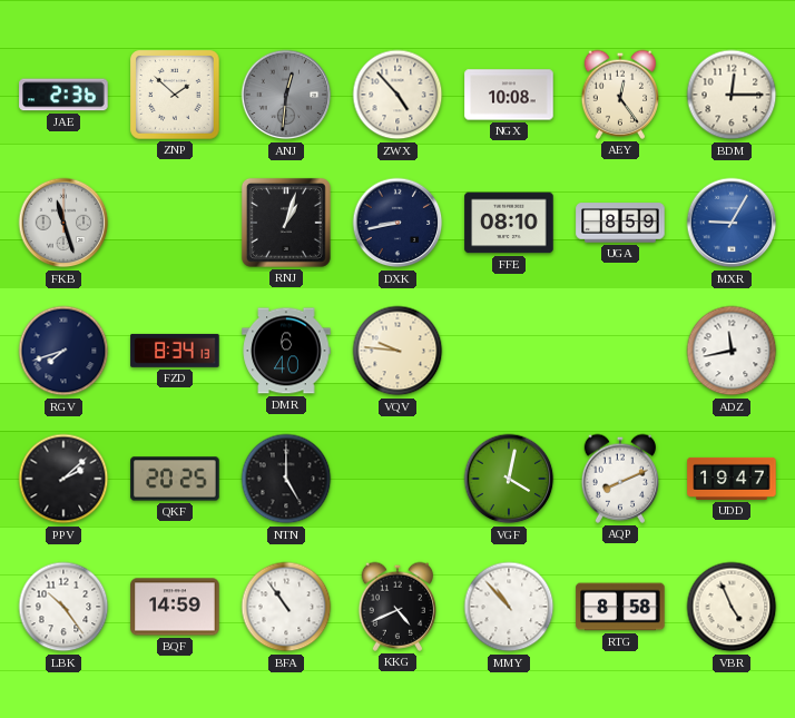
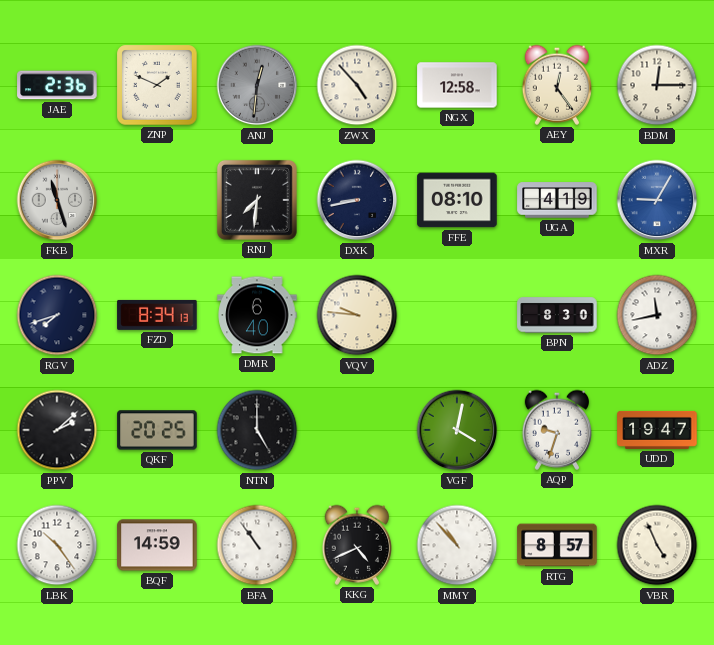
ZNP: 1:52 -> 1:49
NGX: 10:08 -> 12:58
RNJ: 1:03 -> 7:31
UGA: 8:59 -> 4:19
BPN: none -> 8:30
AQP: 8:11 -> 9:33
RTG: 8:58 -> 8:57
